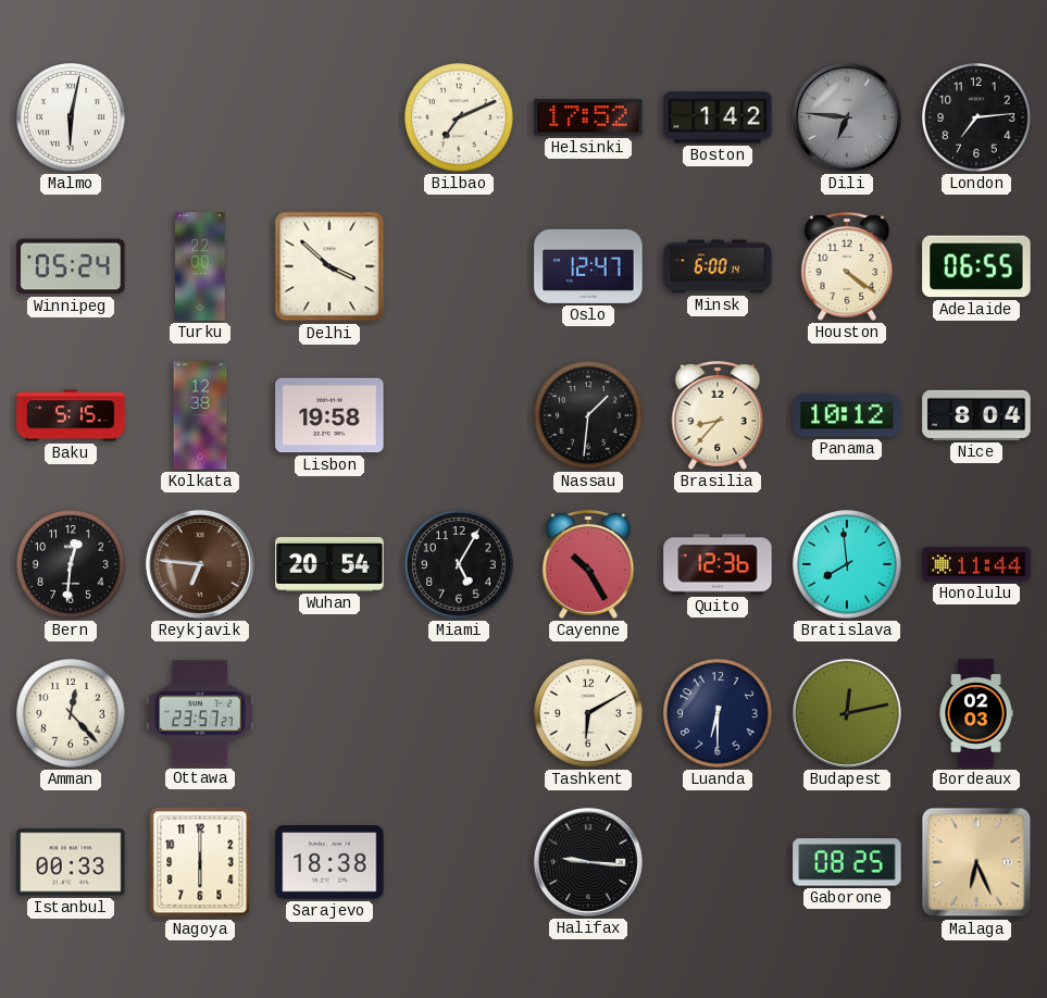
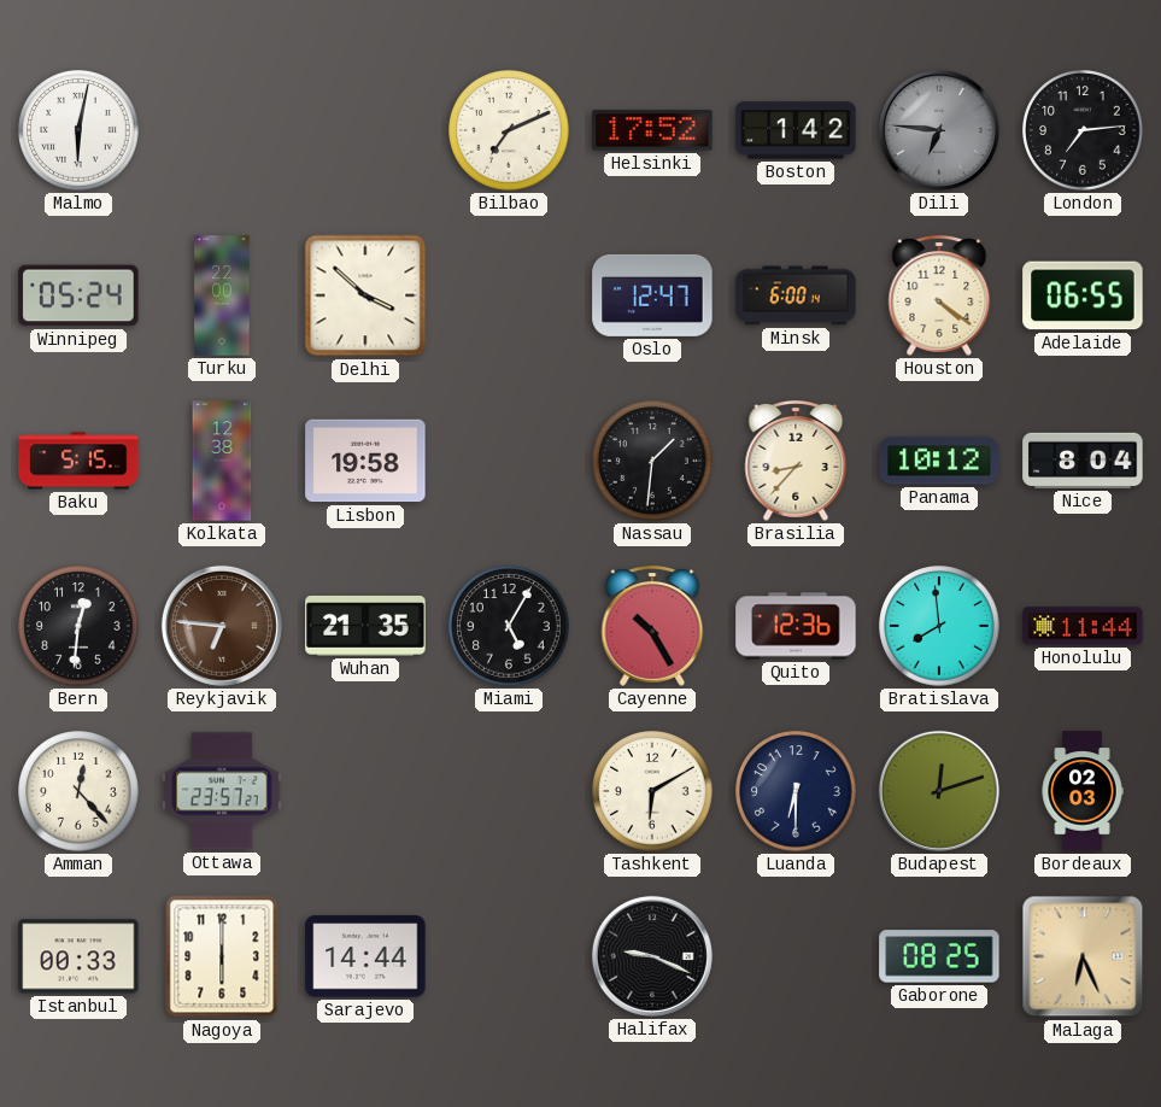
Wuhan: 20:54 -> 21:35
Budapest: 12:13 -> 12:12
Sarajevo: 18:38 -> 14:44
Halifax: 9:16 -> 9:19
